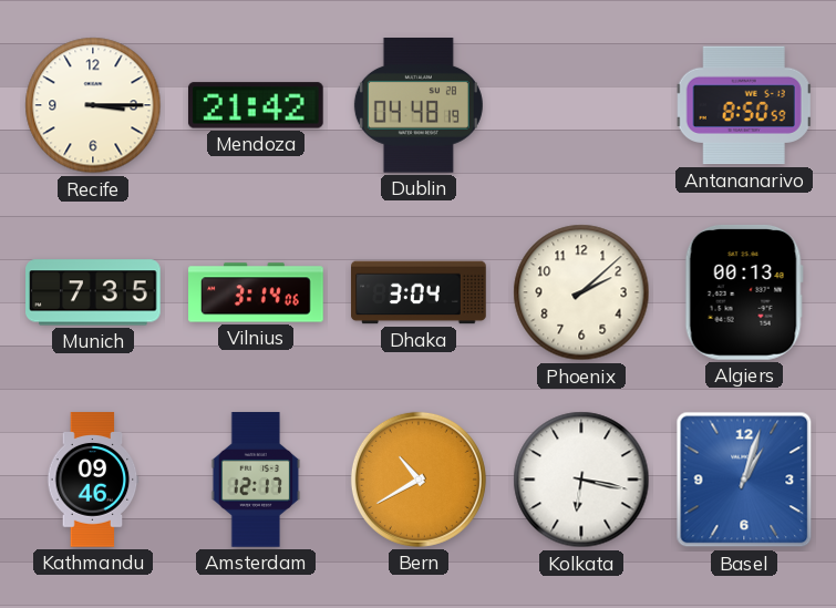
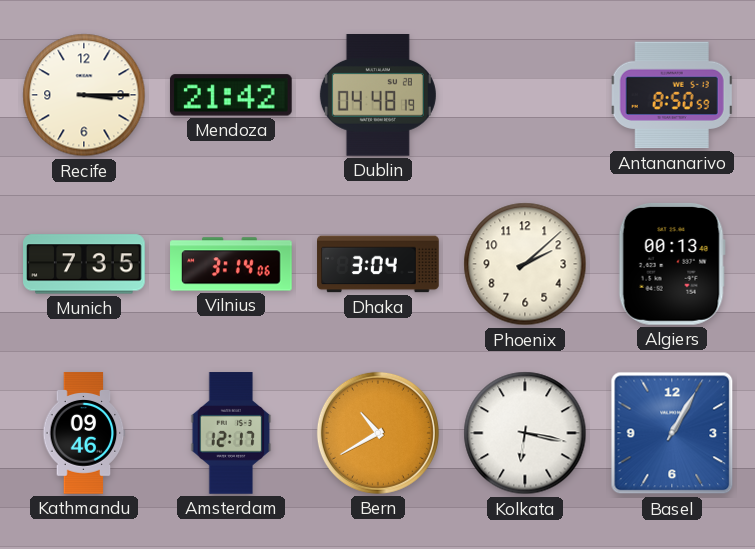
Basel: 1:03 -> 1:05
